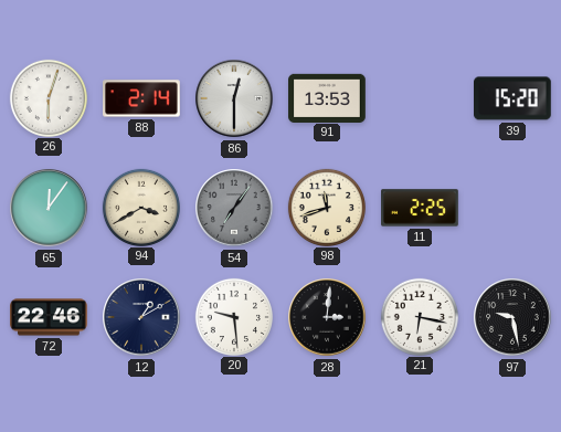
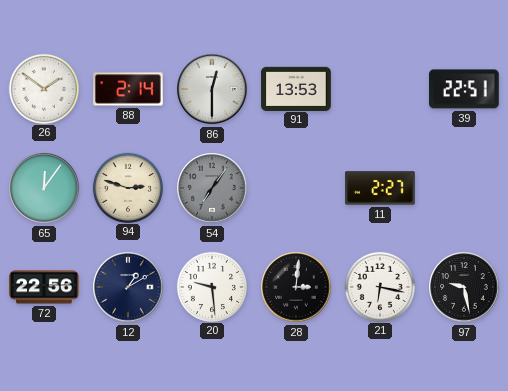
26: 6:03 -> 1:51
39: 15:20 -> 22:51
94: 3:40 -> 2:48
98: 11:42 -> none
11: 2:25 -> 2:27
72: 22:46 -> 22:56
